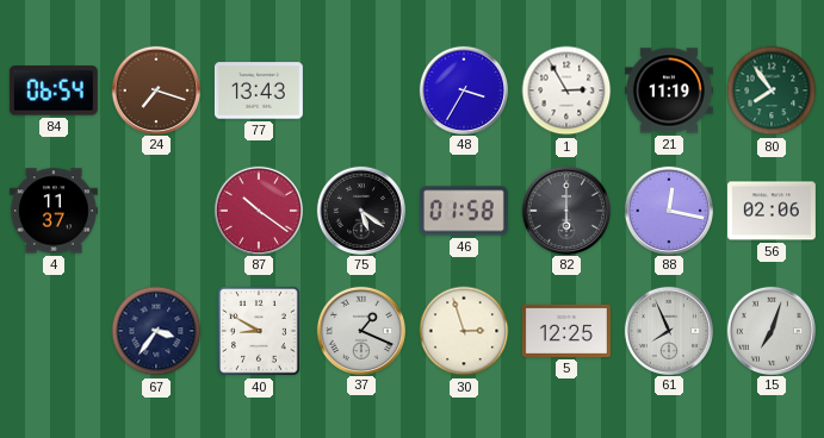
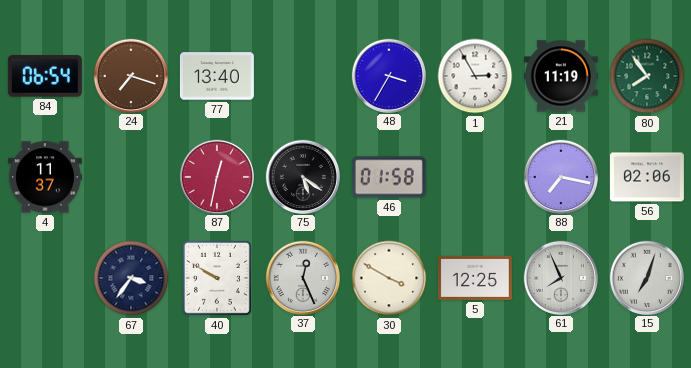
77: 13:43 -> 13:40
87: 10:21 -> 12:32
82: 6:00 -> none
88: 12:17 -> 7:17
40: 8:50 -> 9:50
37: 1:19 -> 12:26
30: 2:57 -> 3:50
